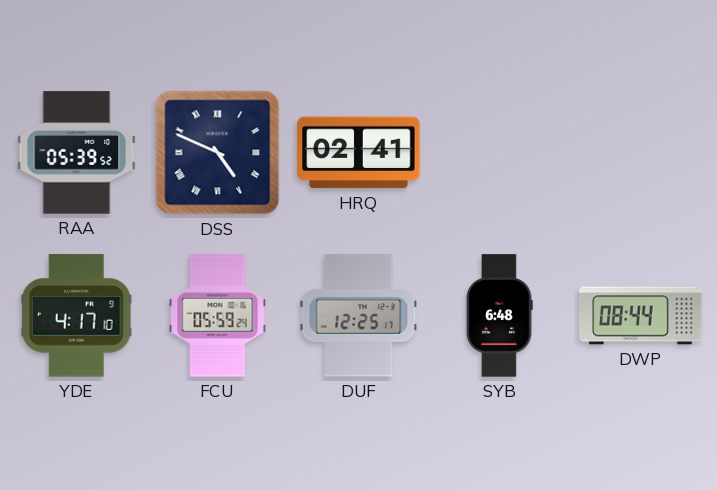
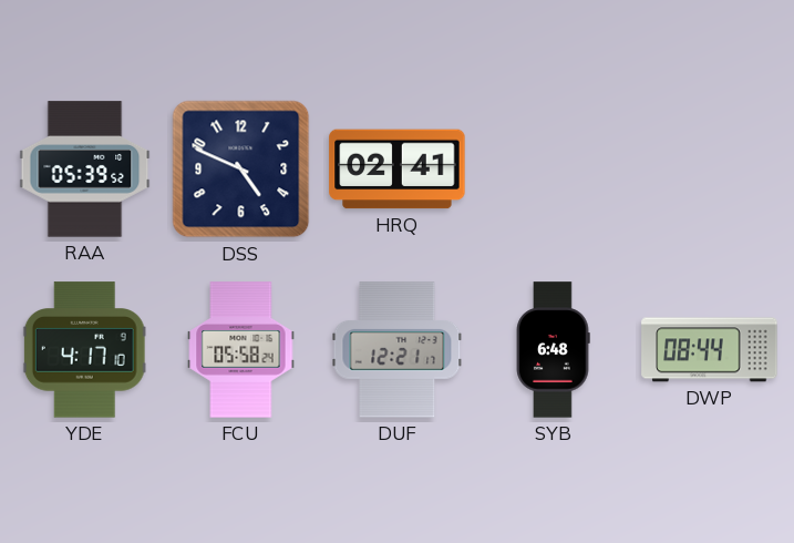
DSS numerals: Roman -> Arabic
FCU: 05:59 -> 05:58
DUF: 12:25 -> 12:21
